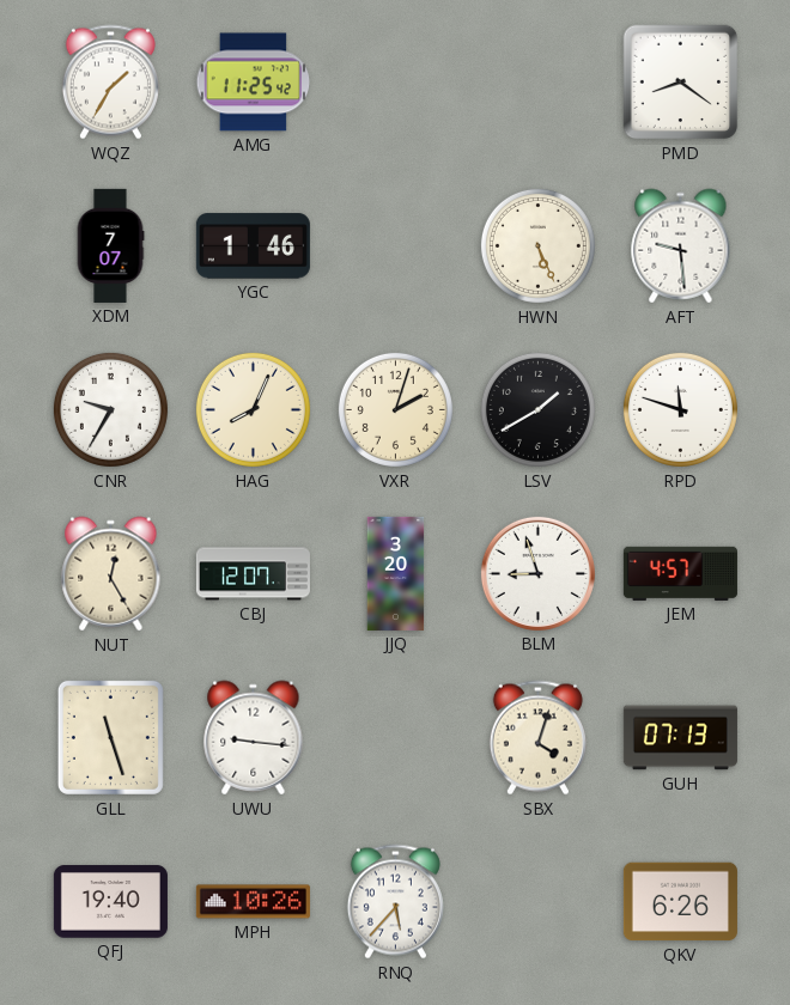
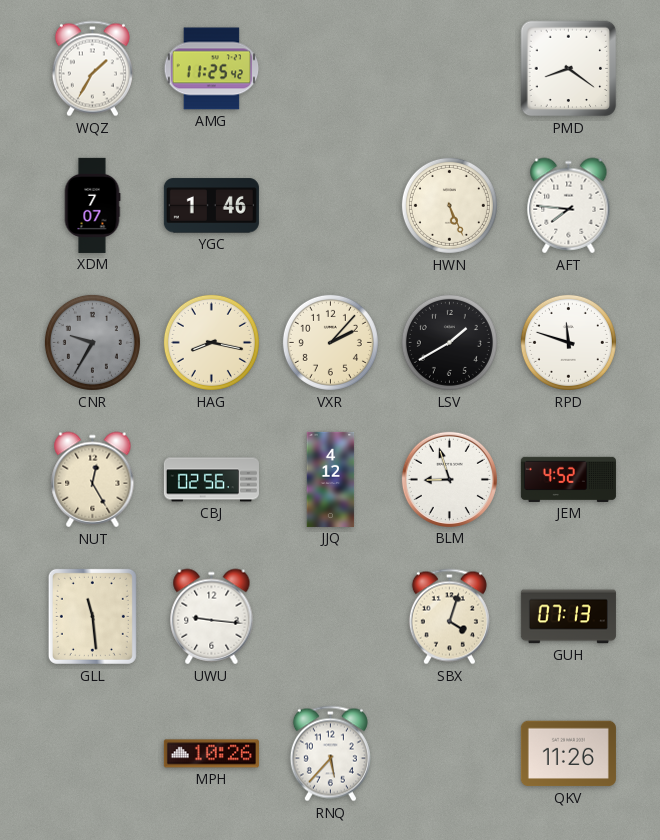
AFT: 9:29 -> 7:46
CNR dial: white -> grey
HAG: 8:04 -> 8:17
VXR: 2:03 -> 2:07
CBJ: 12:07 -> 02:56
JJQ: 3:20 -> 4:12
JEM: 4:57 -> 4:52
GLL: 11:27 -> 11:29
QFJ: 19:40 -> none
QKV: 6:26 -> 11:26
